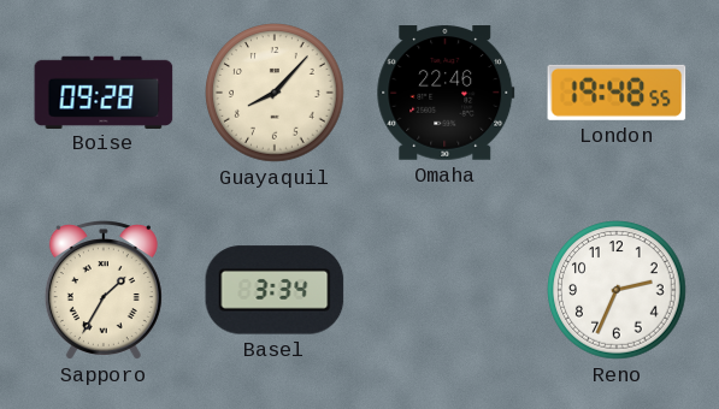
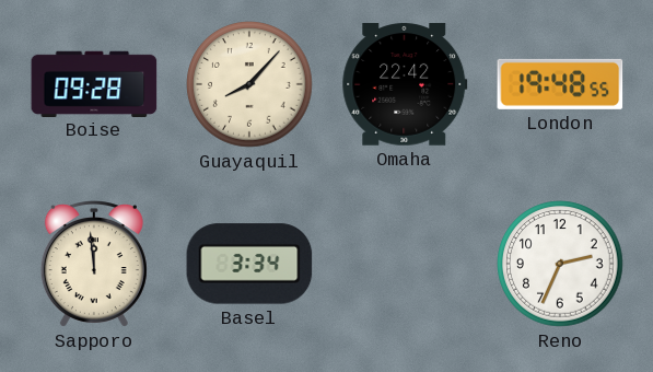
Omaha: 22:46 -> 22:42
Sapporo: 1:35 -> 11:59
